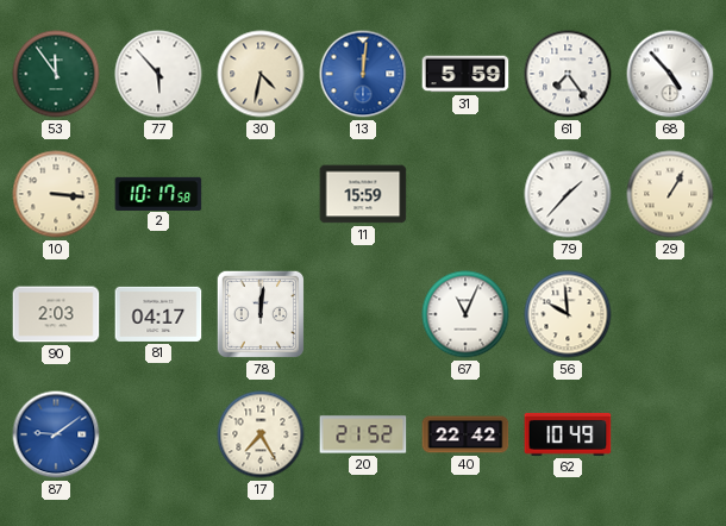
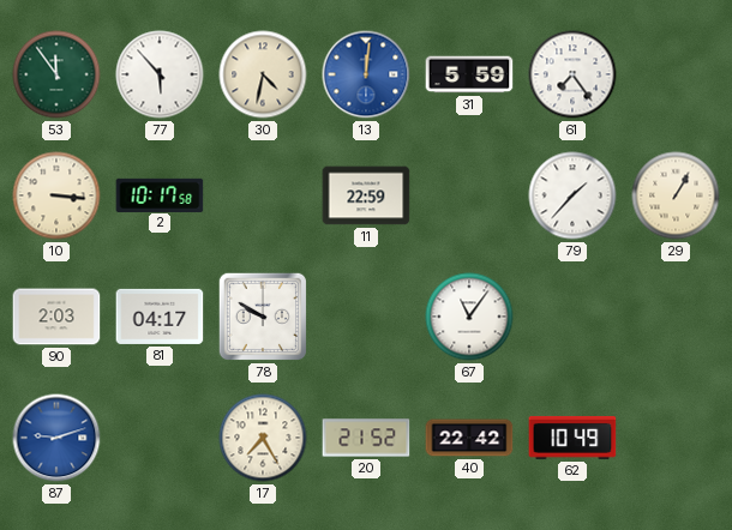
68: 4:53 -> none
11: 15:59 -> 22:59
78: 12:01 -> 9:50
67: 11:04 -> 11:06
56: 9:59 -> none
87: 9:09 -> 9:12
